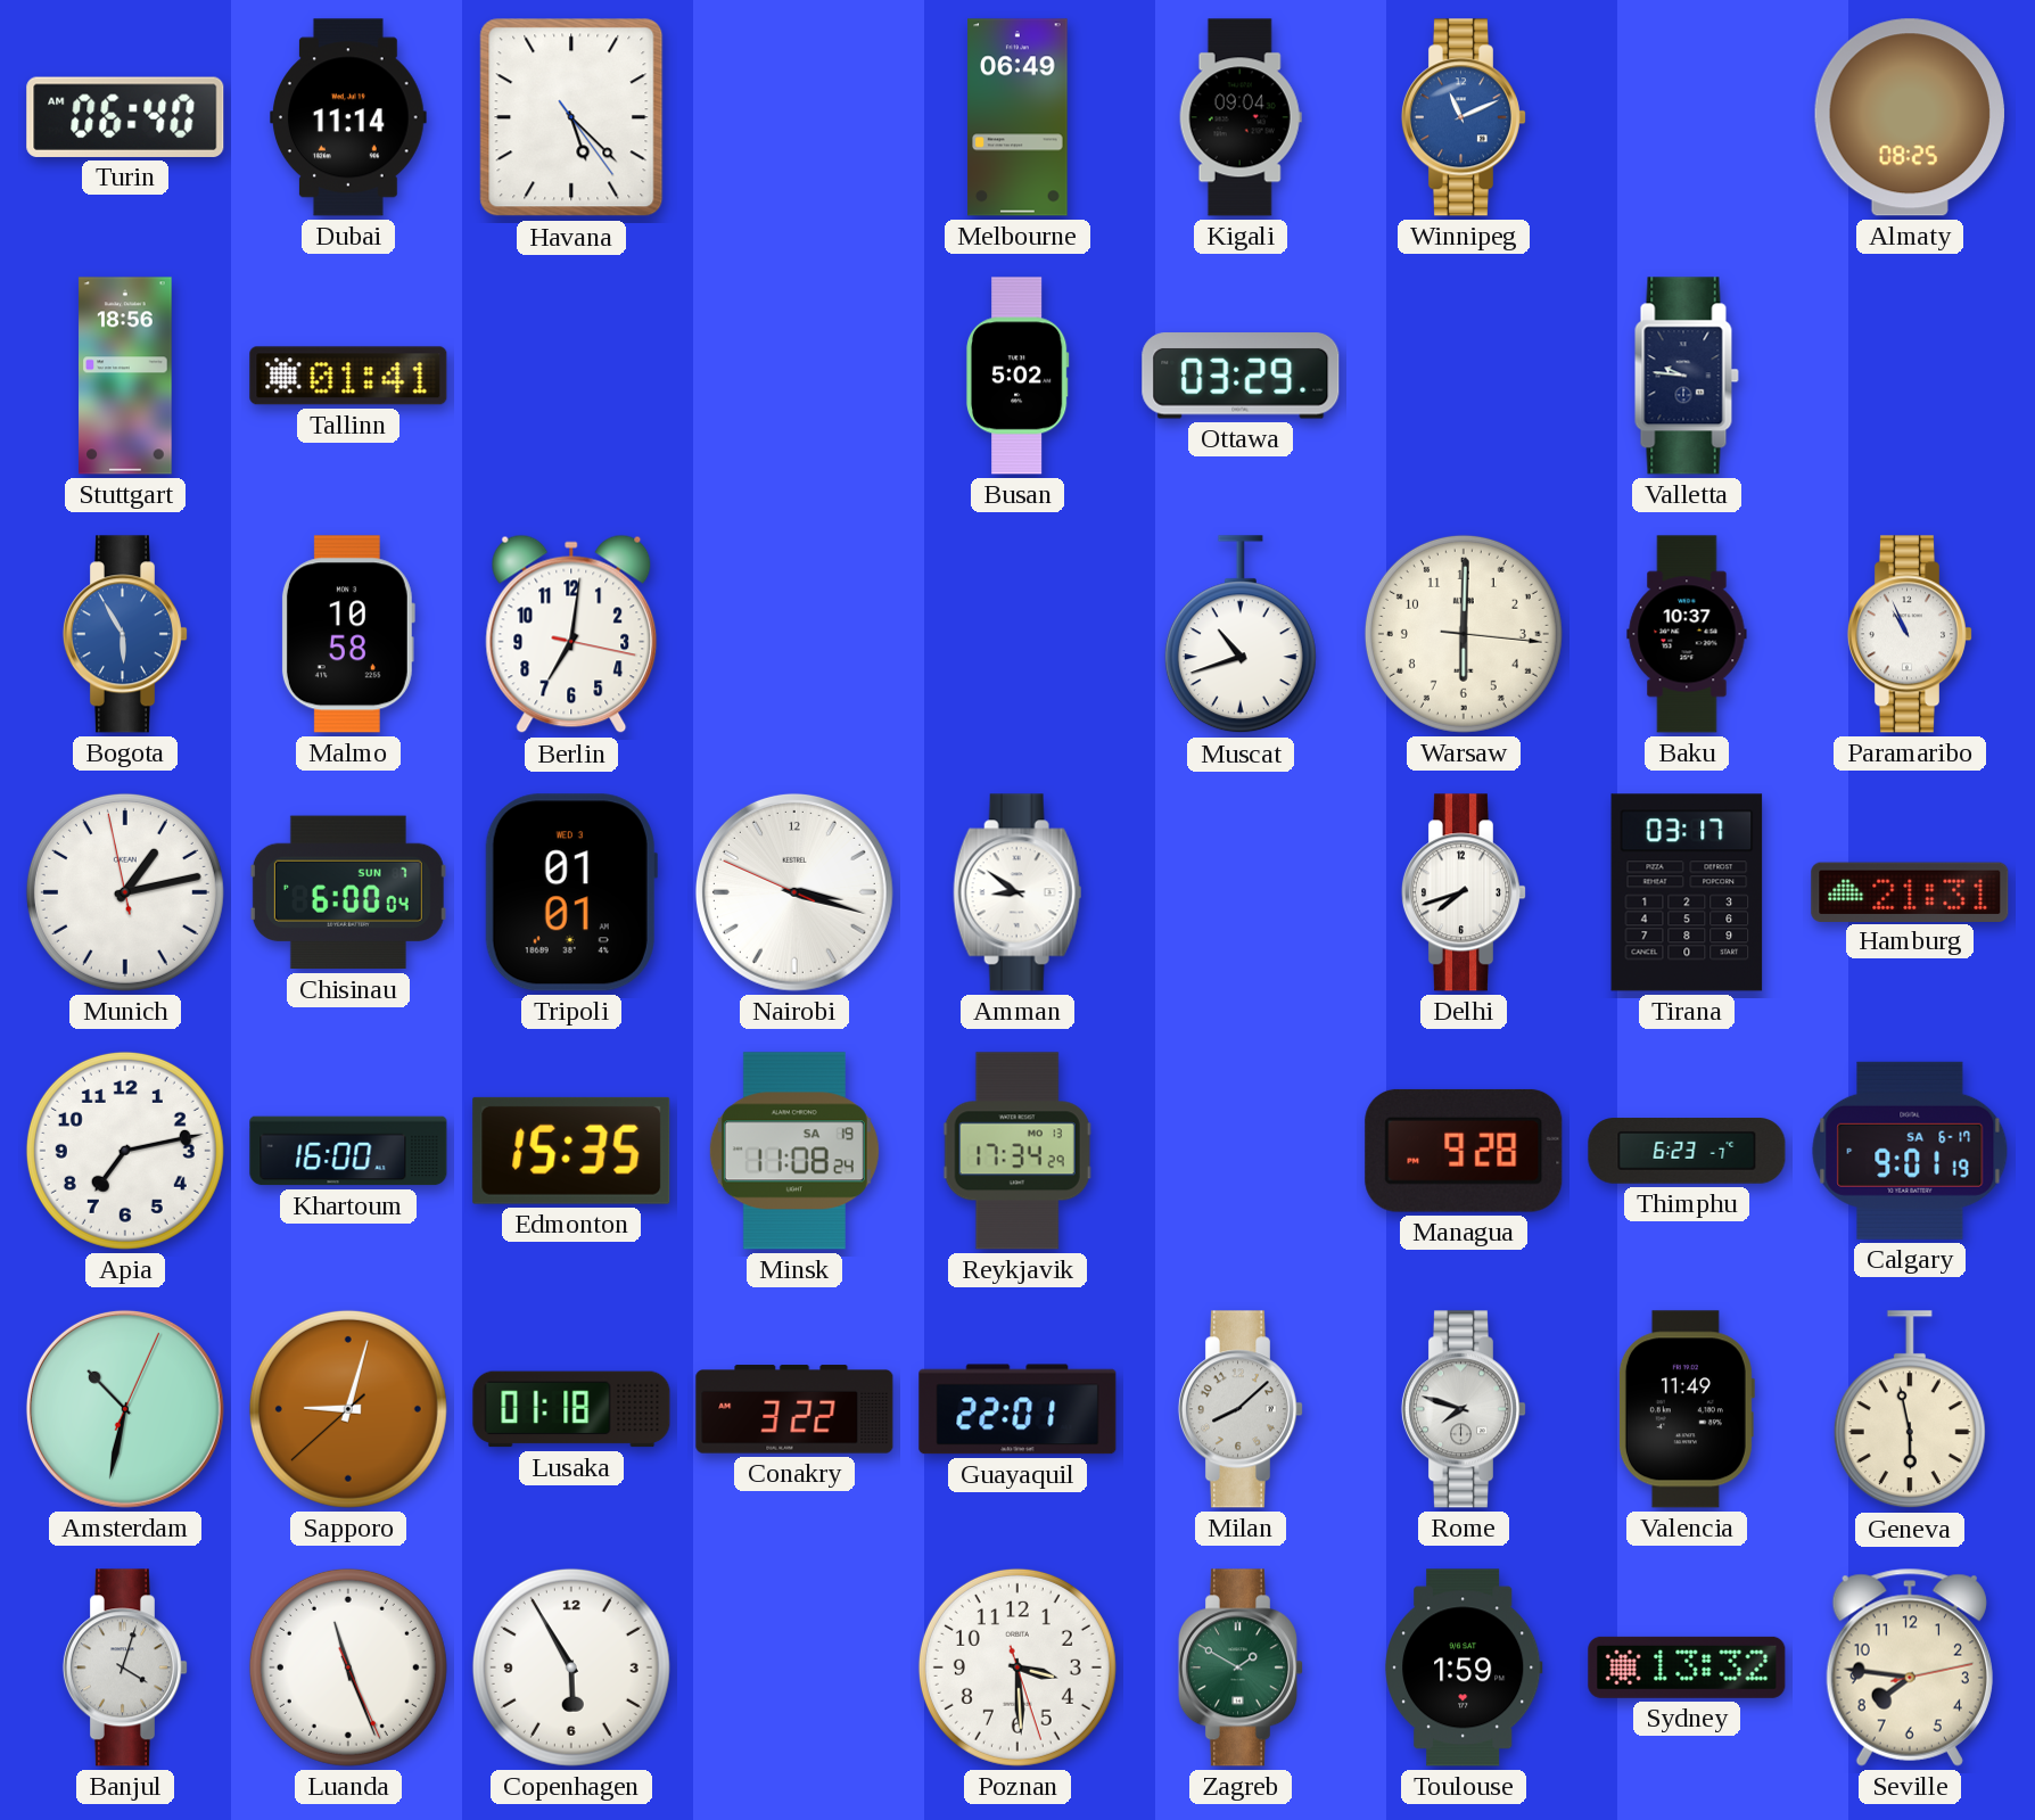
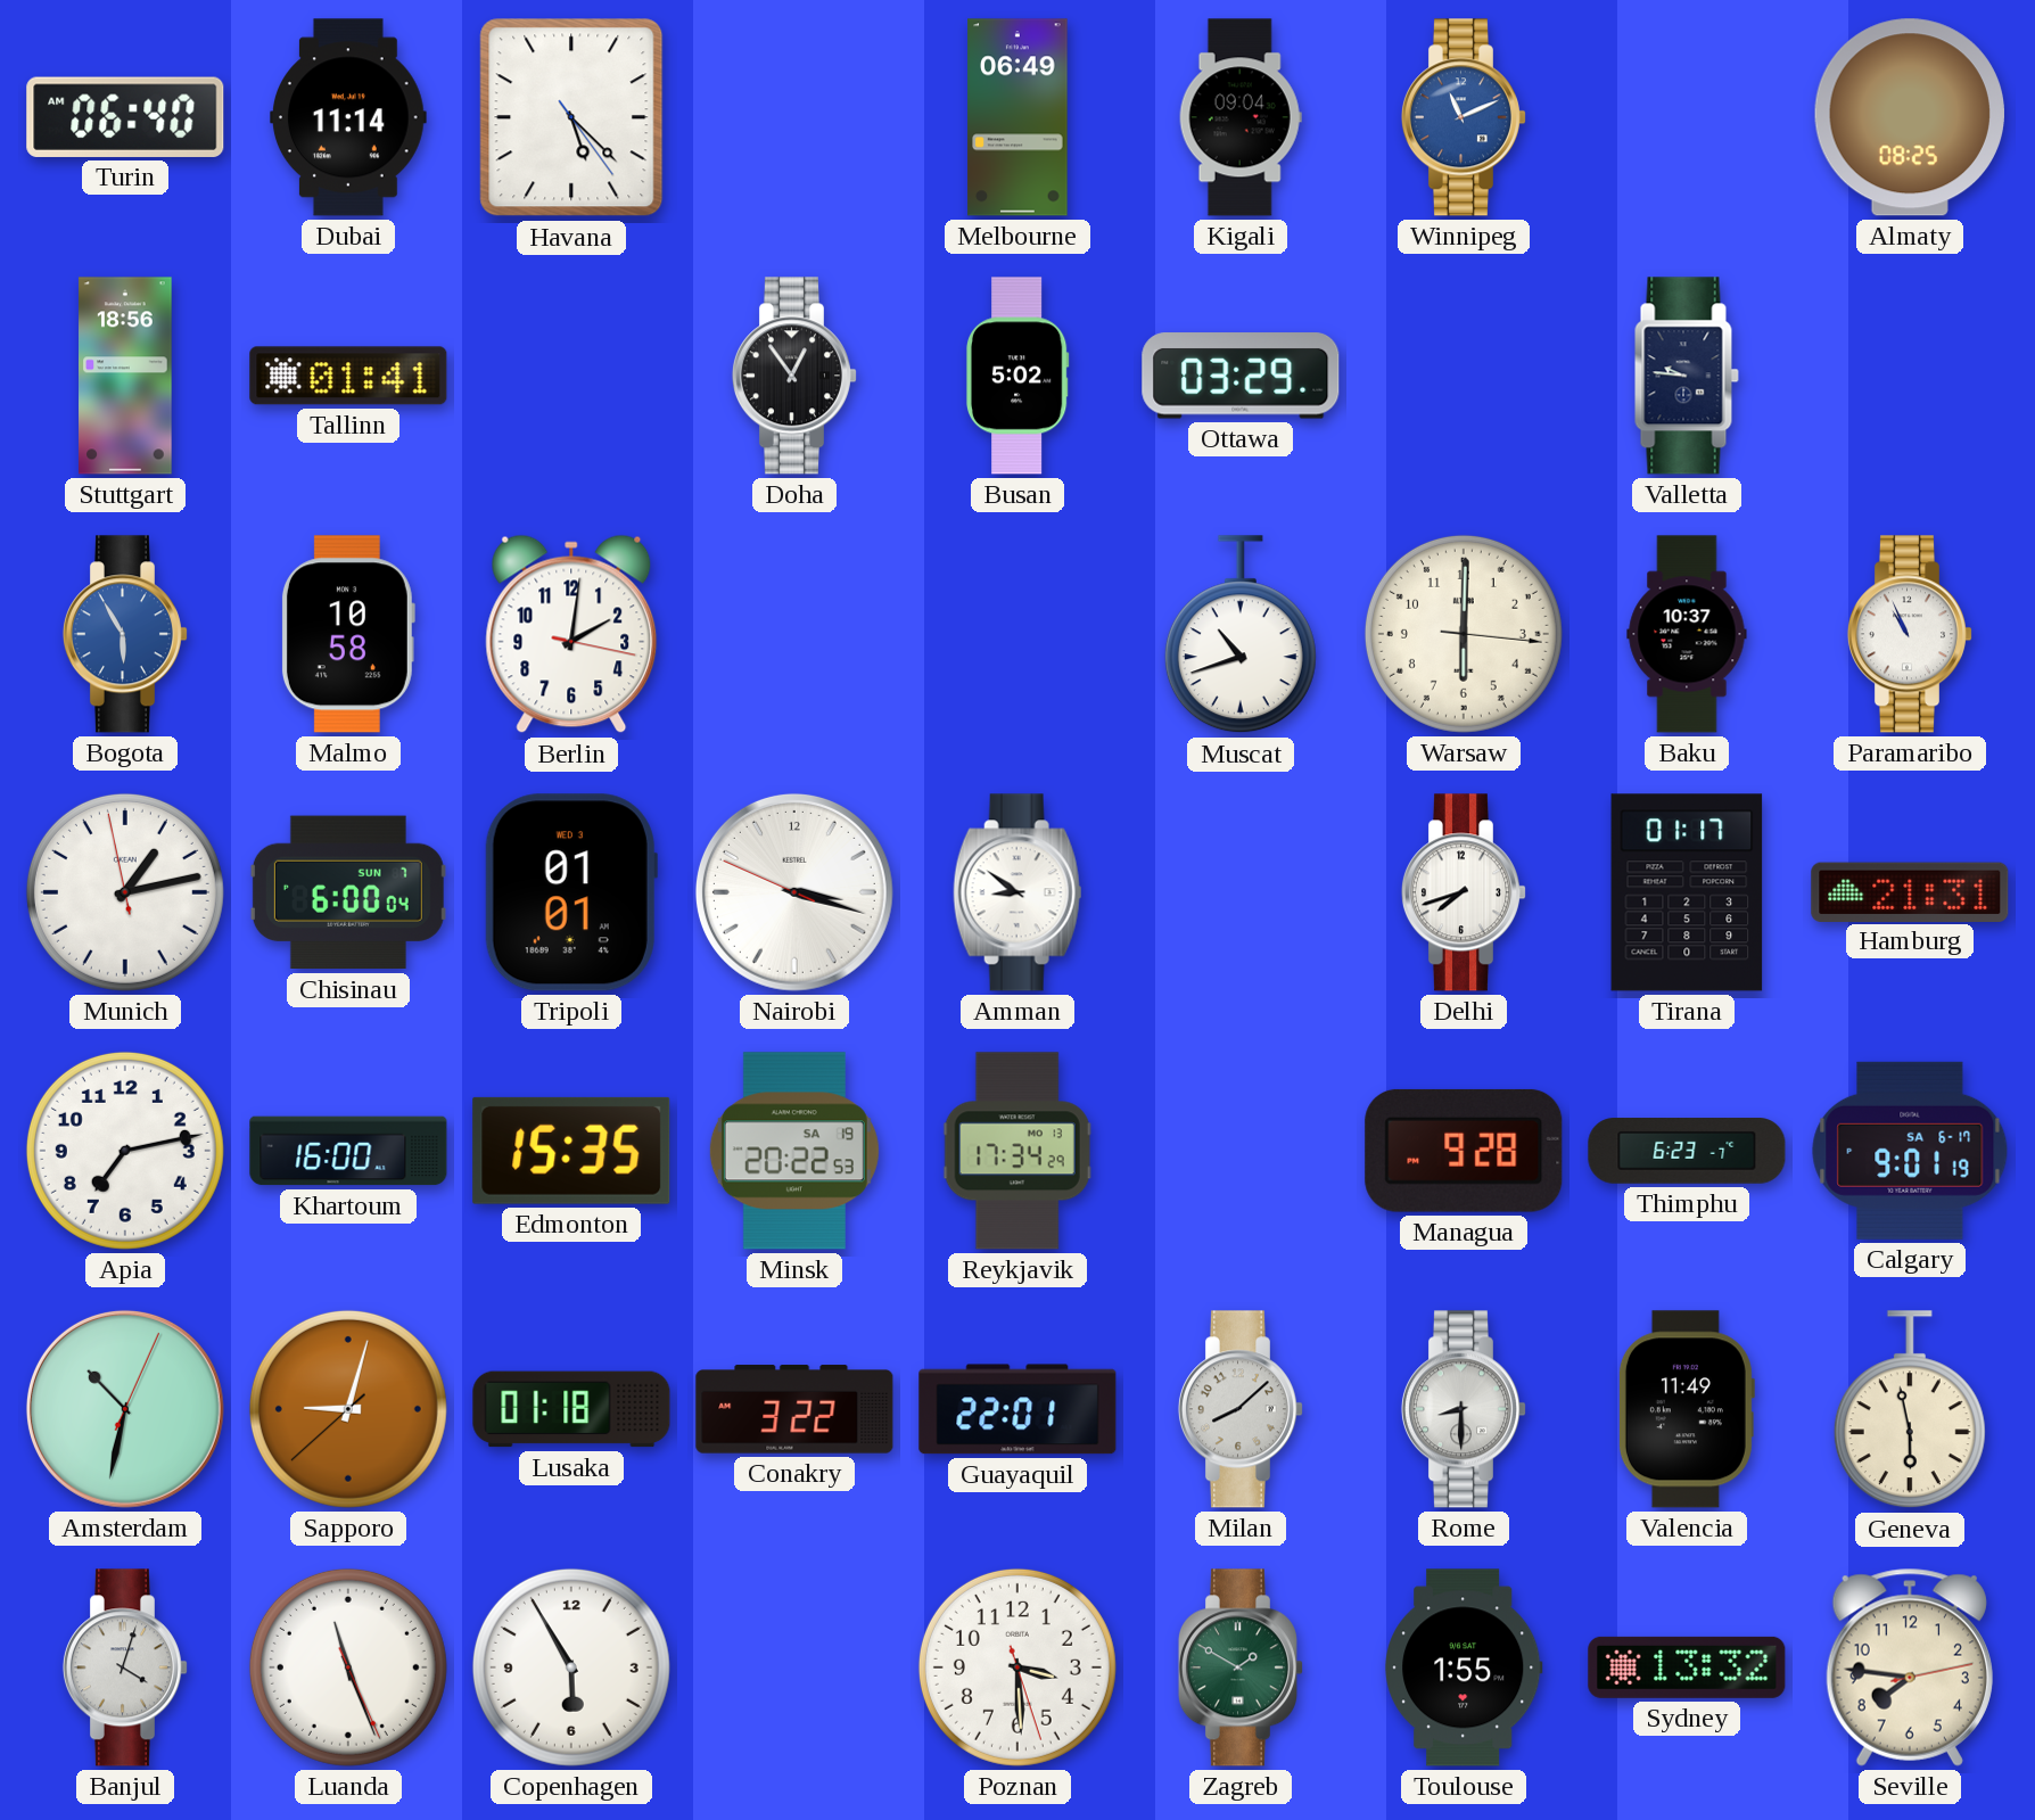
Doha: none -> 12:54
Berlin: 7:01 -> 2:01
Tirana: 03:17 -> 01:17
Minsk: 11:08 -> 20:22
Rome: 7:48 -> 8:30
Toulouse: 1:59 -> 1:55
